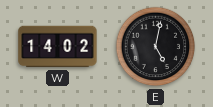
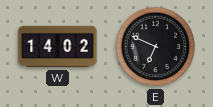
E: 5:02 -> 6:49
